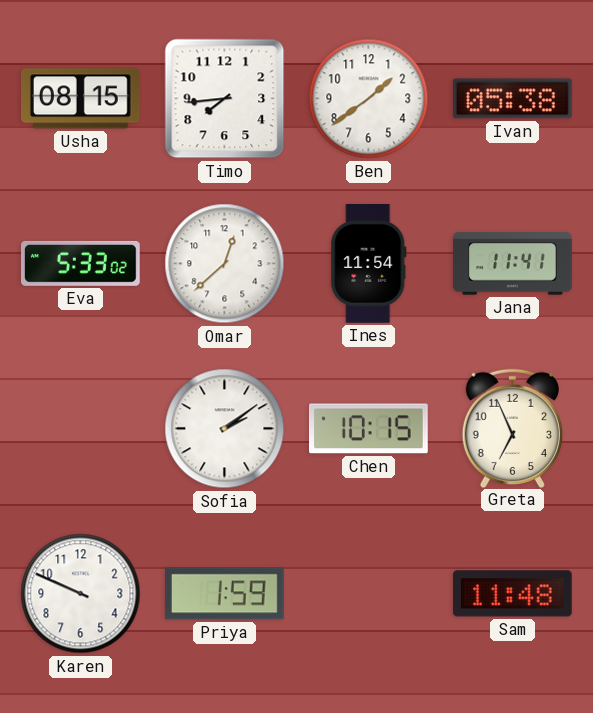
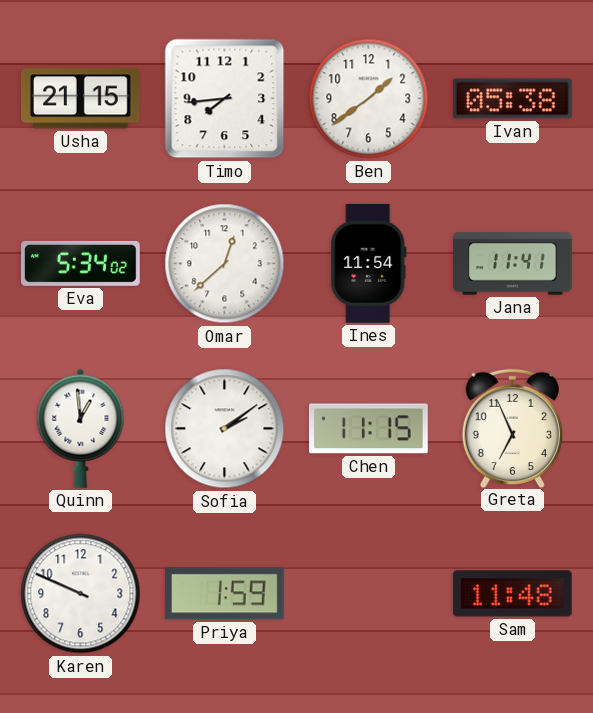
Usha: 08:15 -> 21:15
Eva: 5:33 -> 5:34
Quinn: none -> 12:59
Chen: 10:15 -> 11:15
